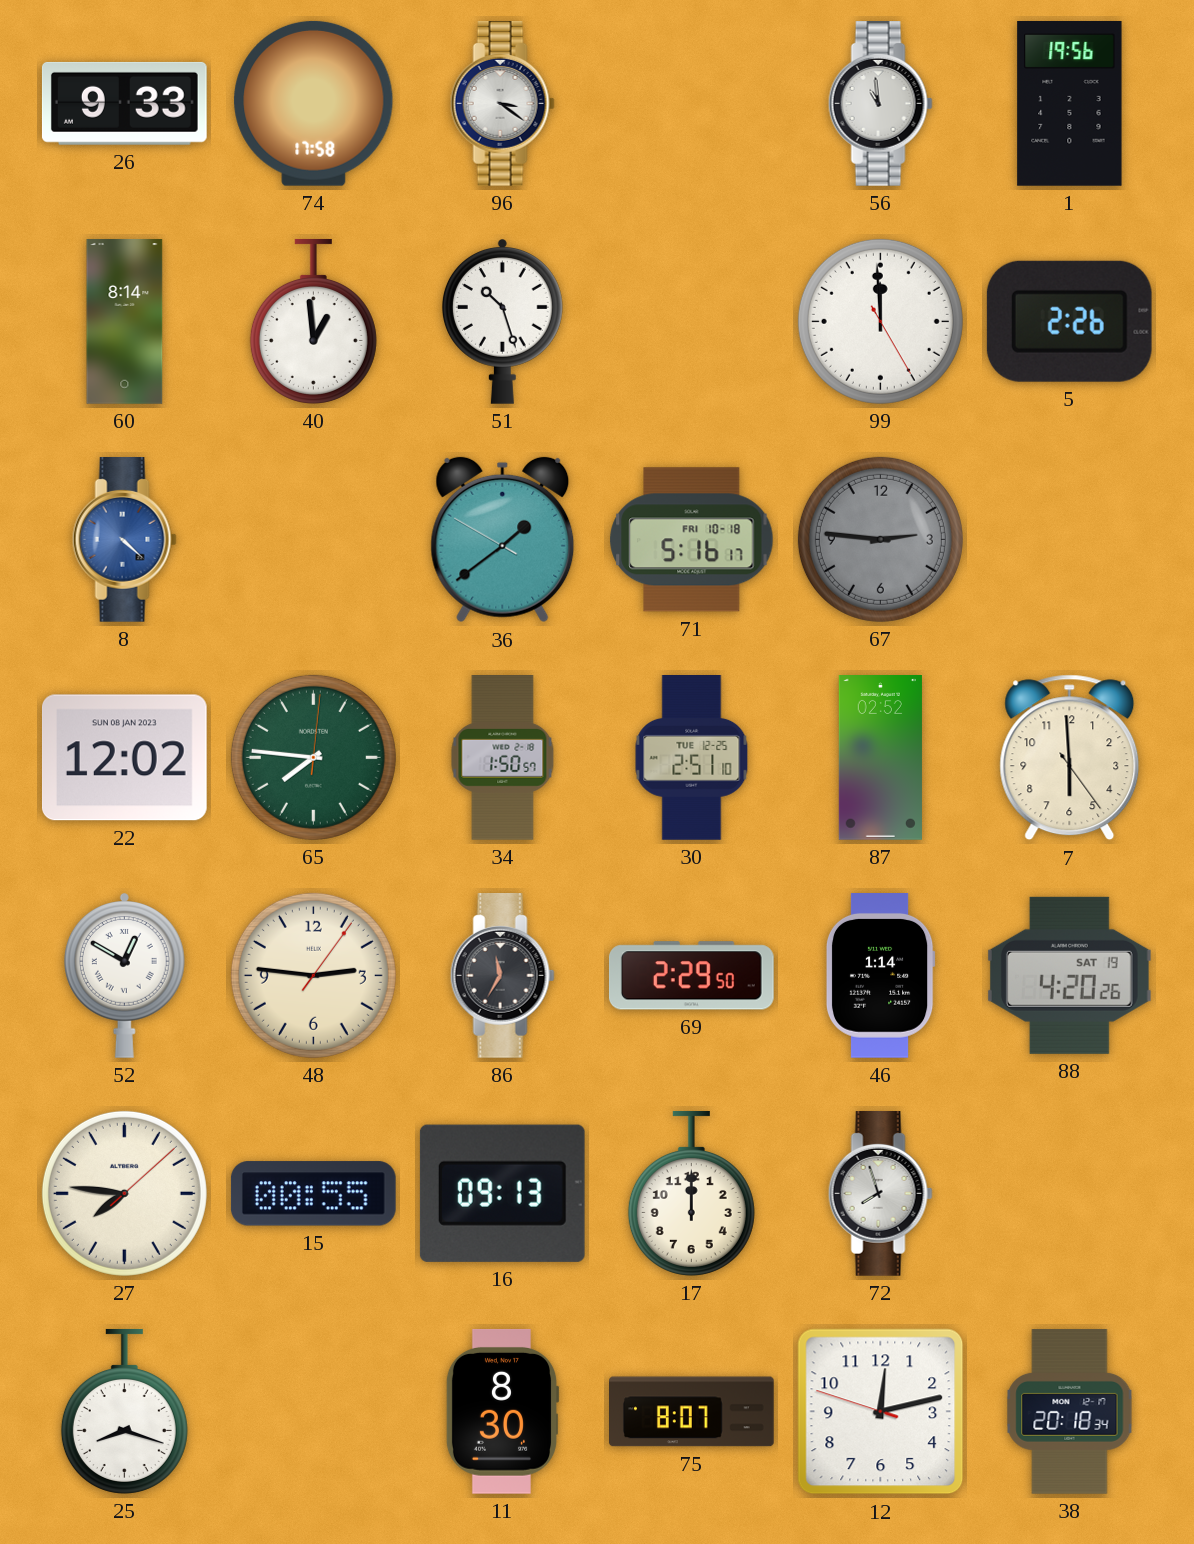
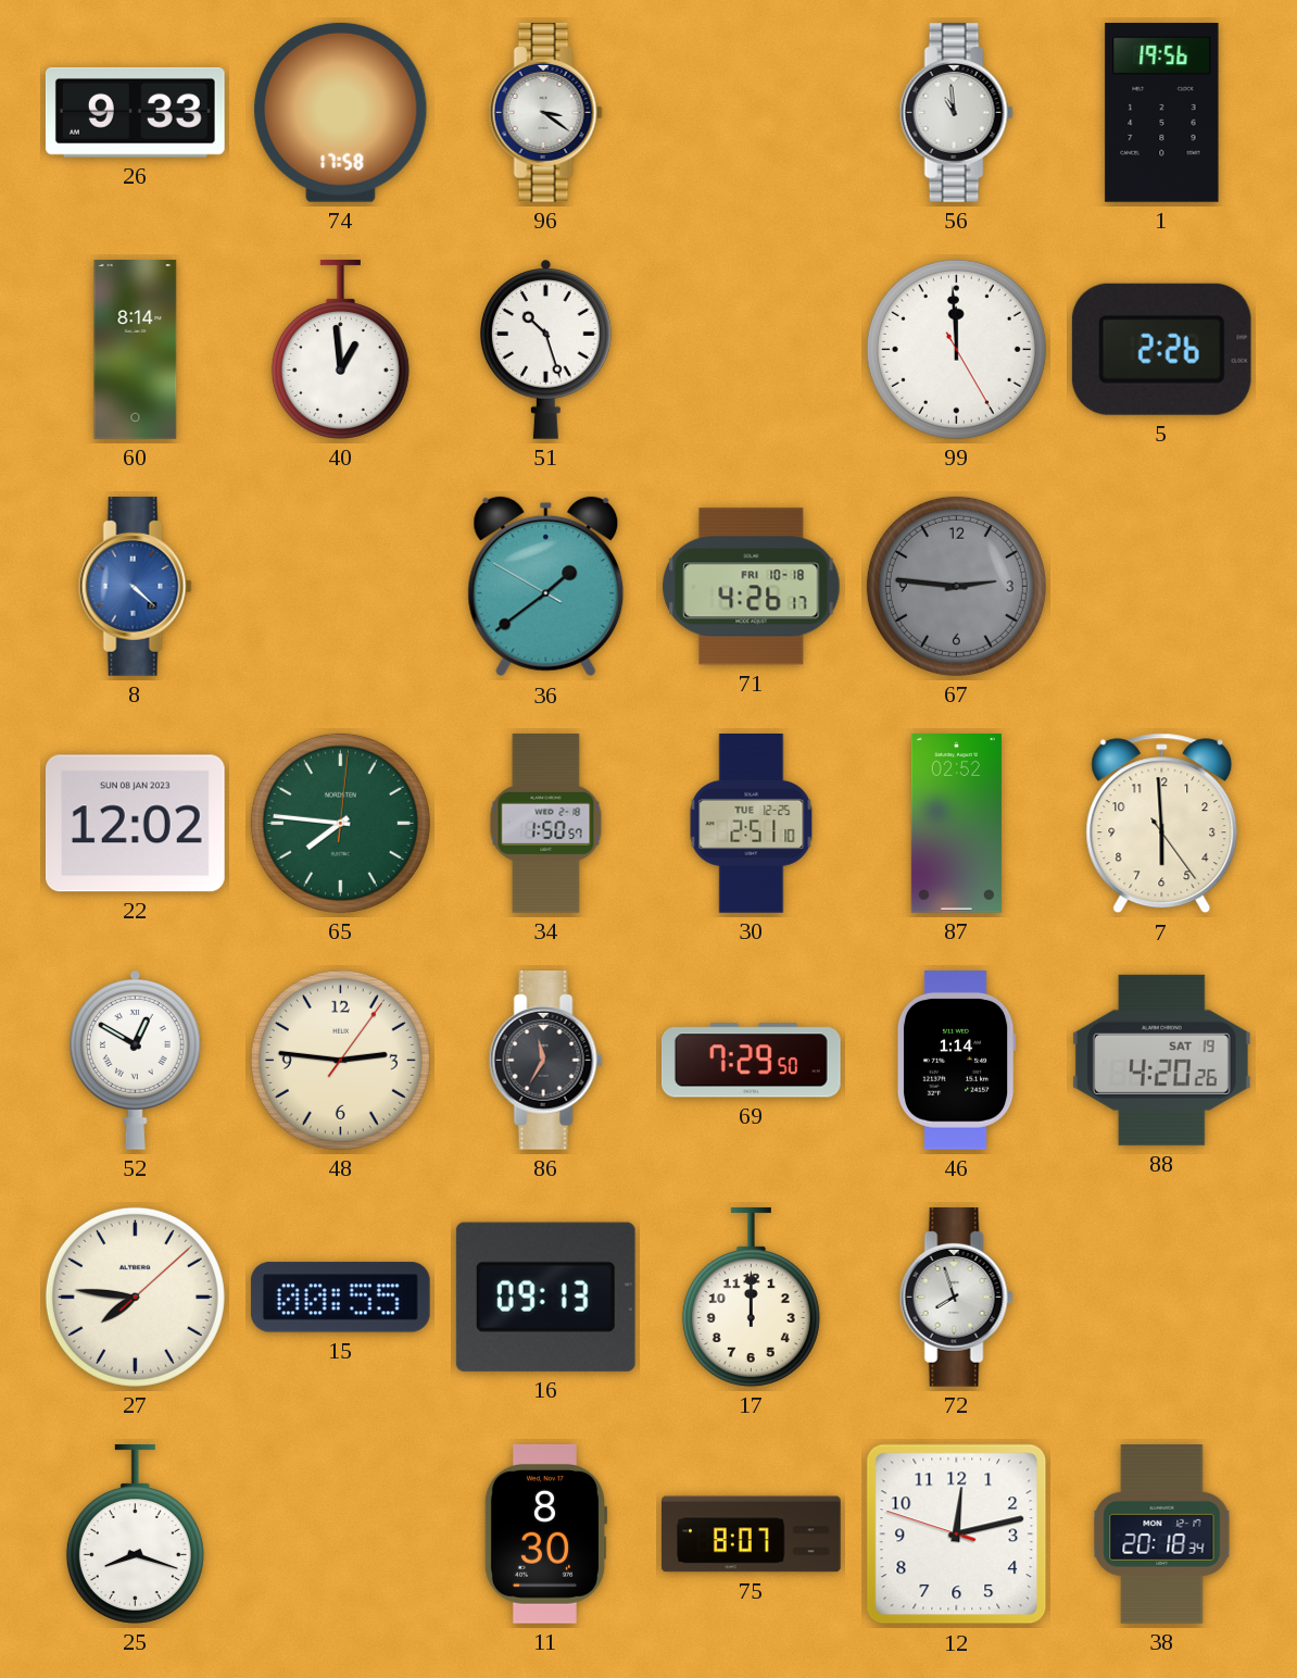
71: 5:16 -> 4:26
69: 2:29 -> 7:29
